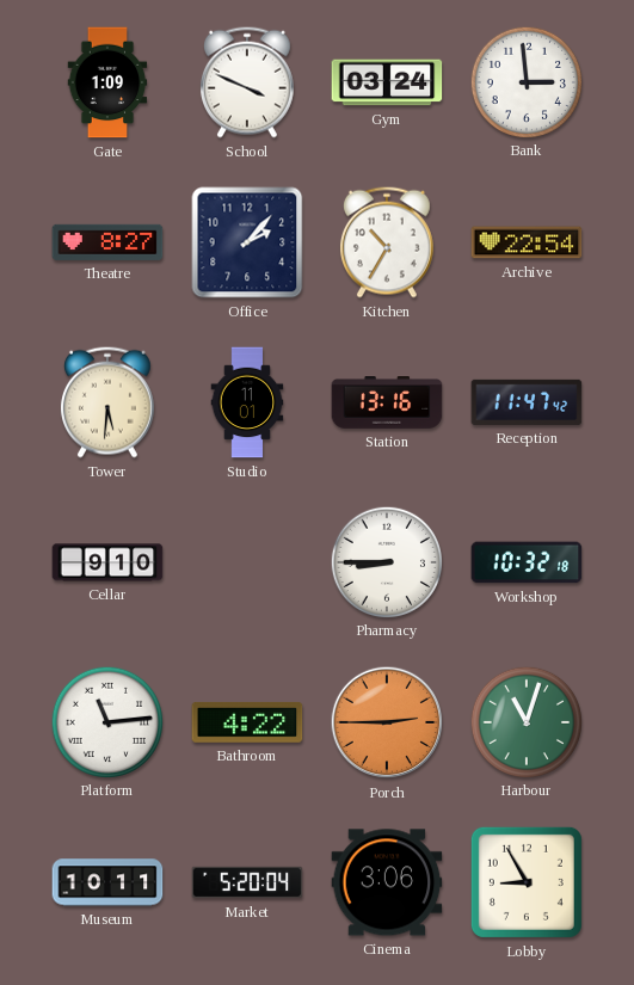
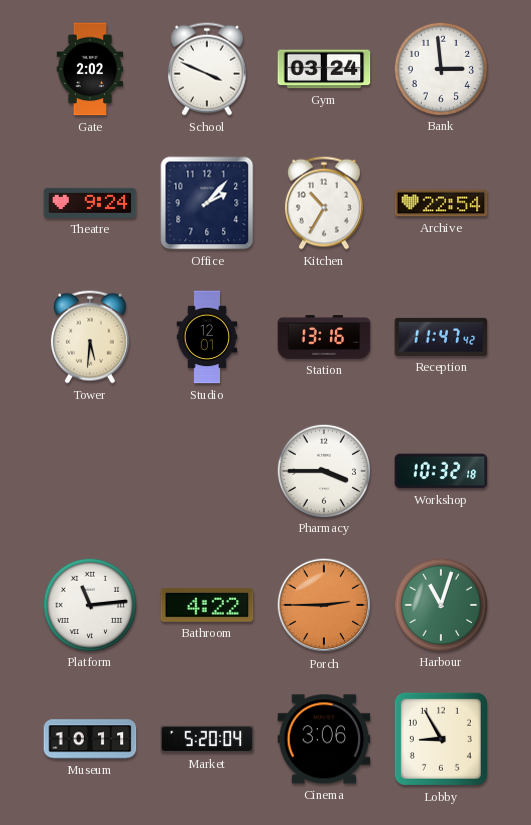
Gate: 1:09 -> 2:02
Theatre: 8:27 -> 9:24
Studio: 11:01 -> 12:01
Cellar: 9:10 -> none
Pharmacy: 8:45 -> 3:45
